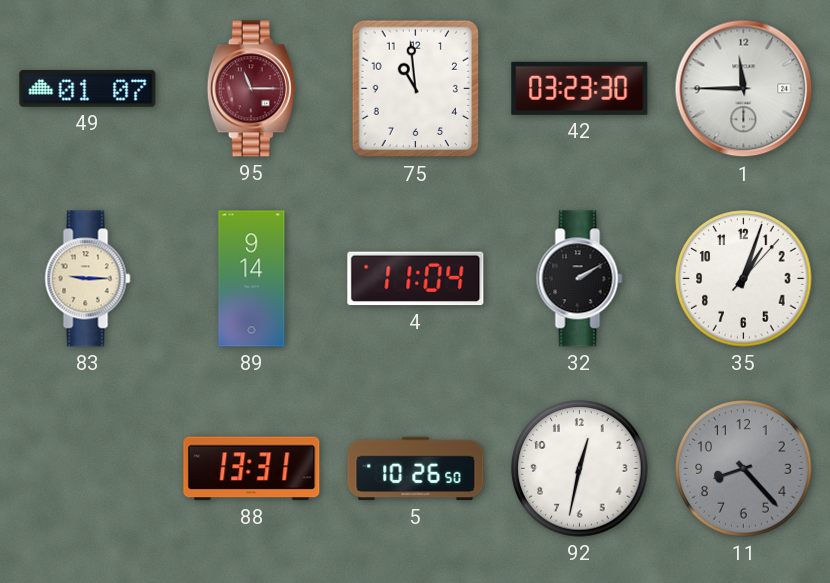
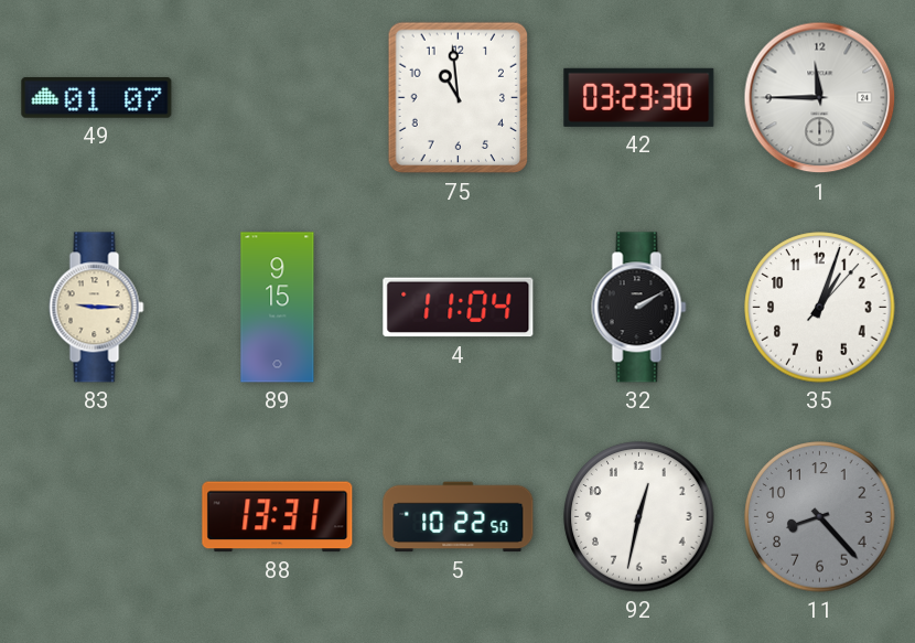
95: 11:15 -> none
89: 9:14 -> 9:15
5: 10:26 -> 10:22
